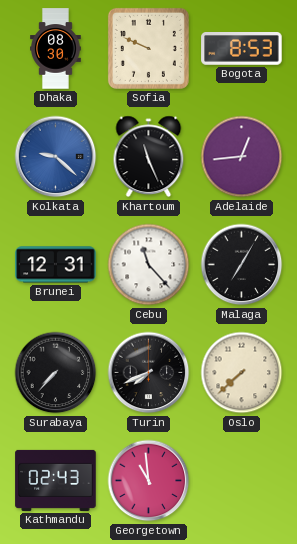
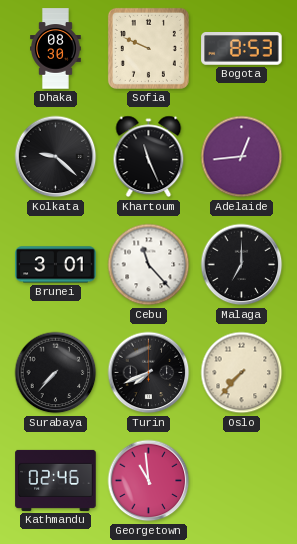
Kolkata dial: blue -> black
Brunei: 12:31 -> 3:01
Malaga: 7:05 -> 7:00
Oslo: 7:38 -> 7:37
Kathmandu: 02:43 -> 02:46
